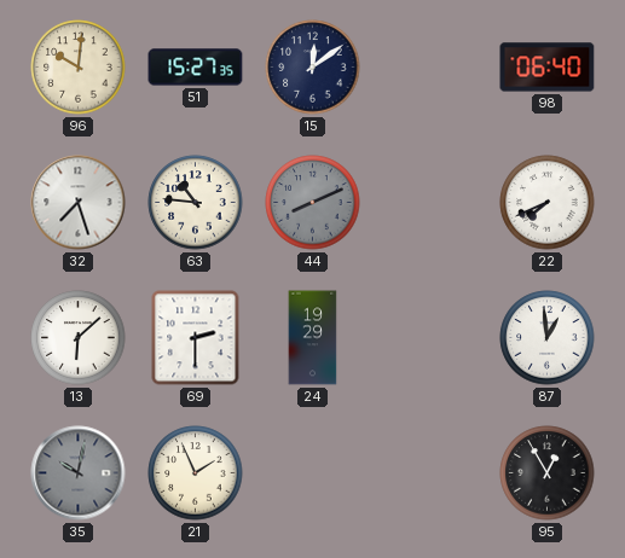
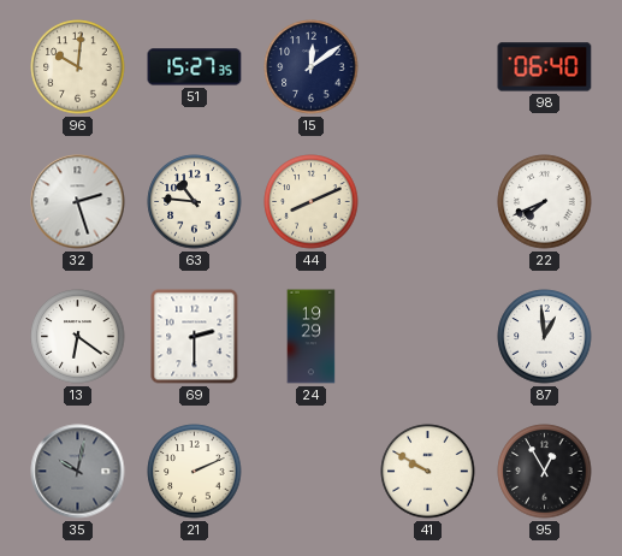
32: 7:27 -> 2:27
44 dial: grey -> cream
13: 6:08 -> 6:21
21: 1:56 -> 2:11
41: none -> 9:50
